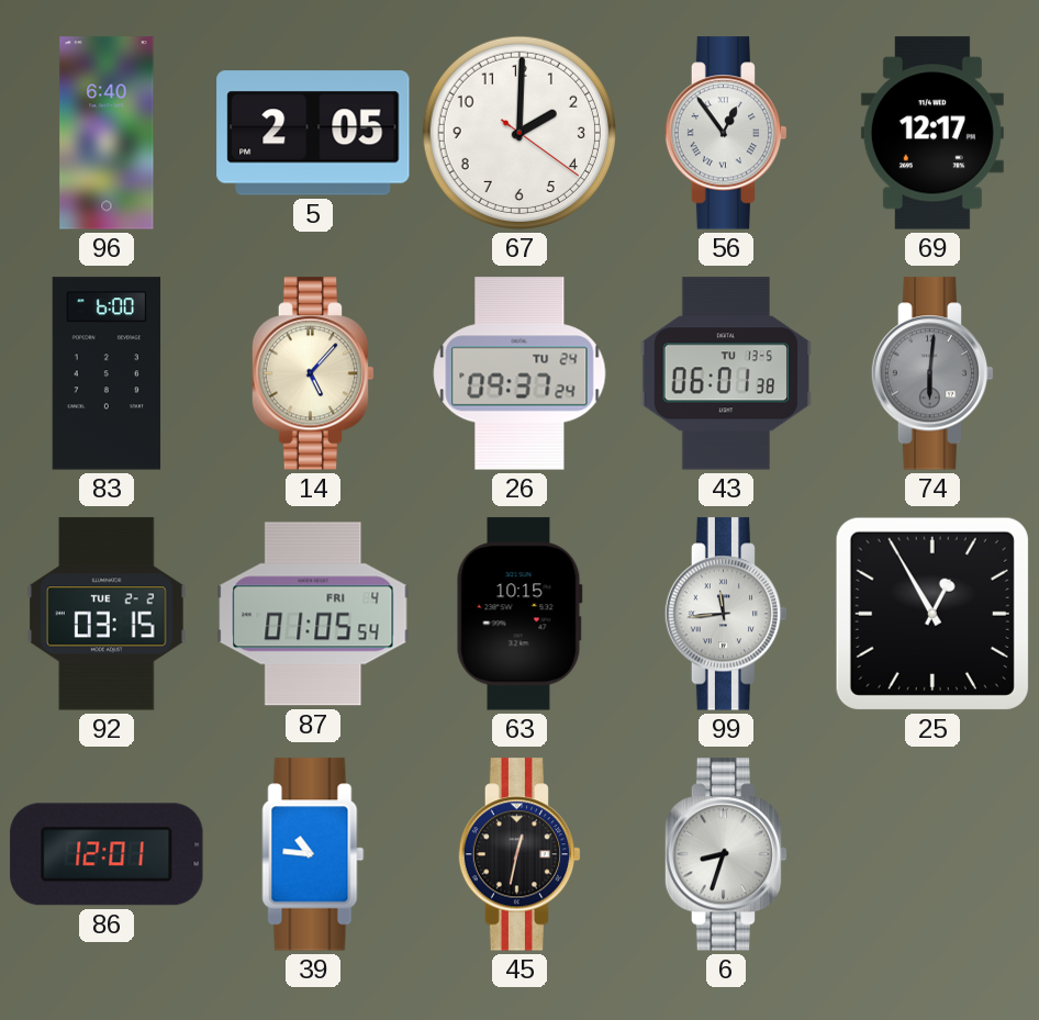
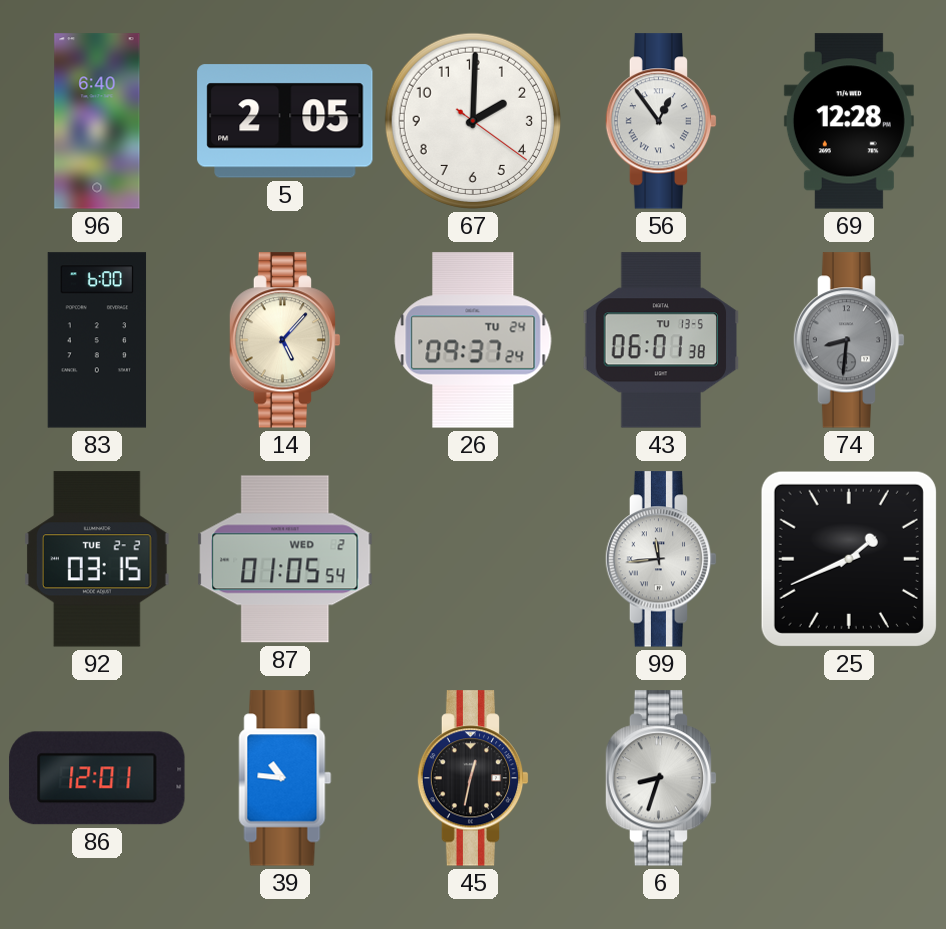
69: 12:17 -> 12:28
74: 6:01 -> 8:31
87 date: FRI 4 -> WED 2
63: 10:15 -> none
25: 12:55 -> 1:41
